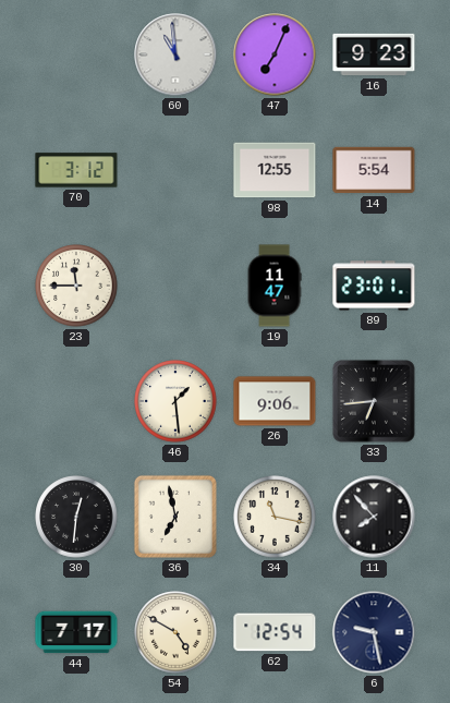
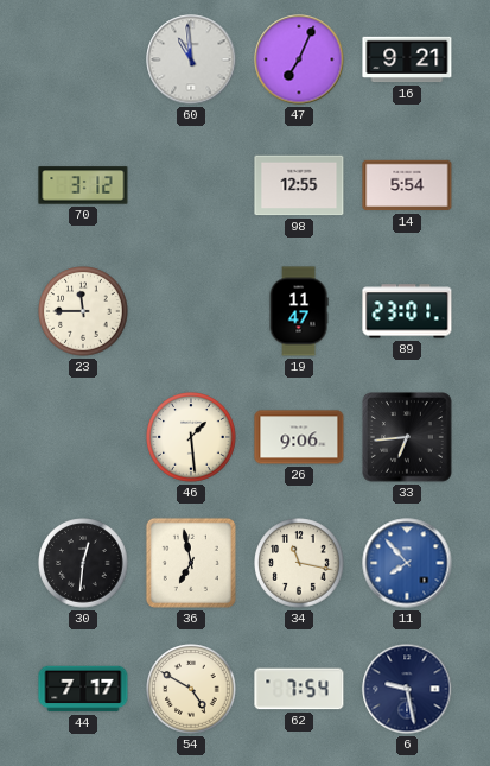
16: 9:23 -> 9:21
11 dial: black -> blue
62: 12:54 -> 7:54
